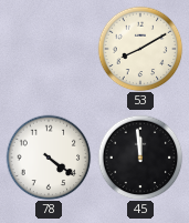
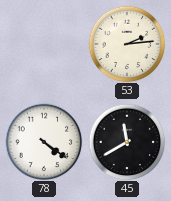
53: 8:10 -> 2:14
45: 11:59 -> 11:40
